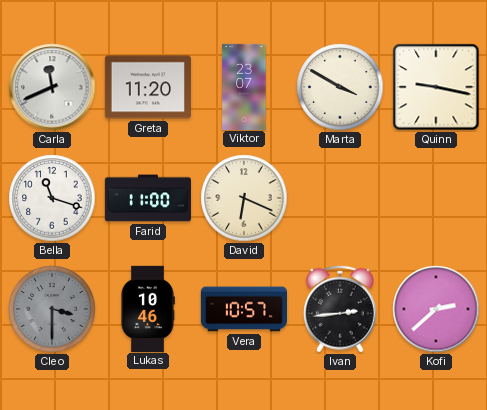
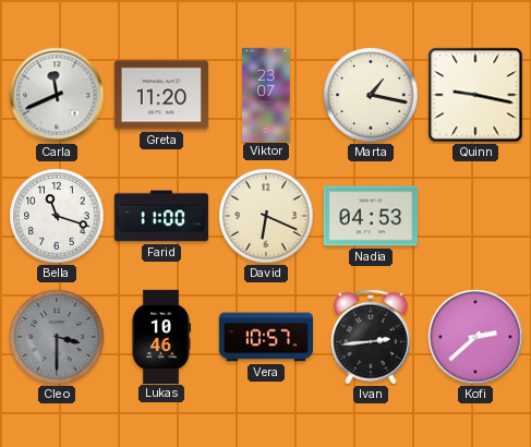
Marta: 3:50 -> 1:17
Nadia: none -> 04:53
